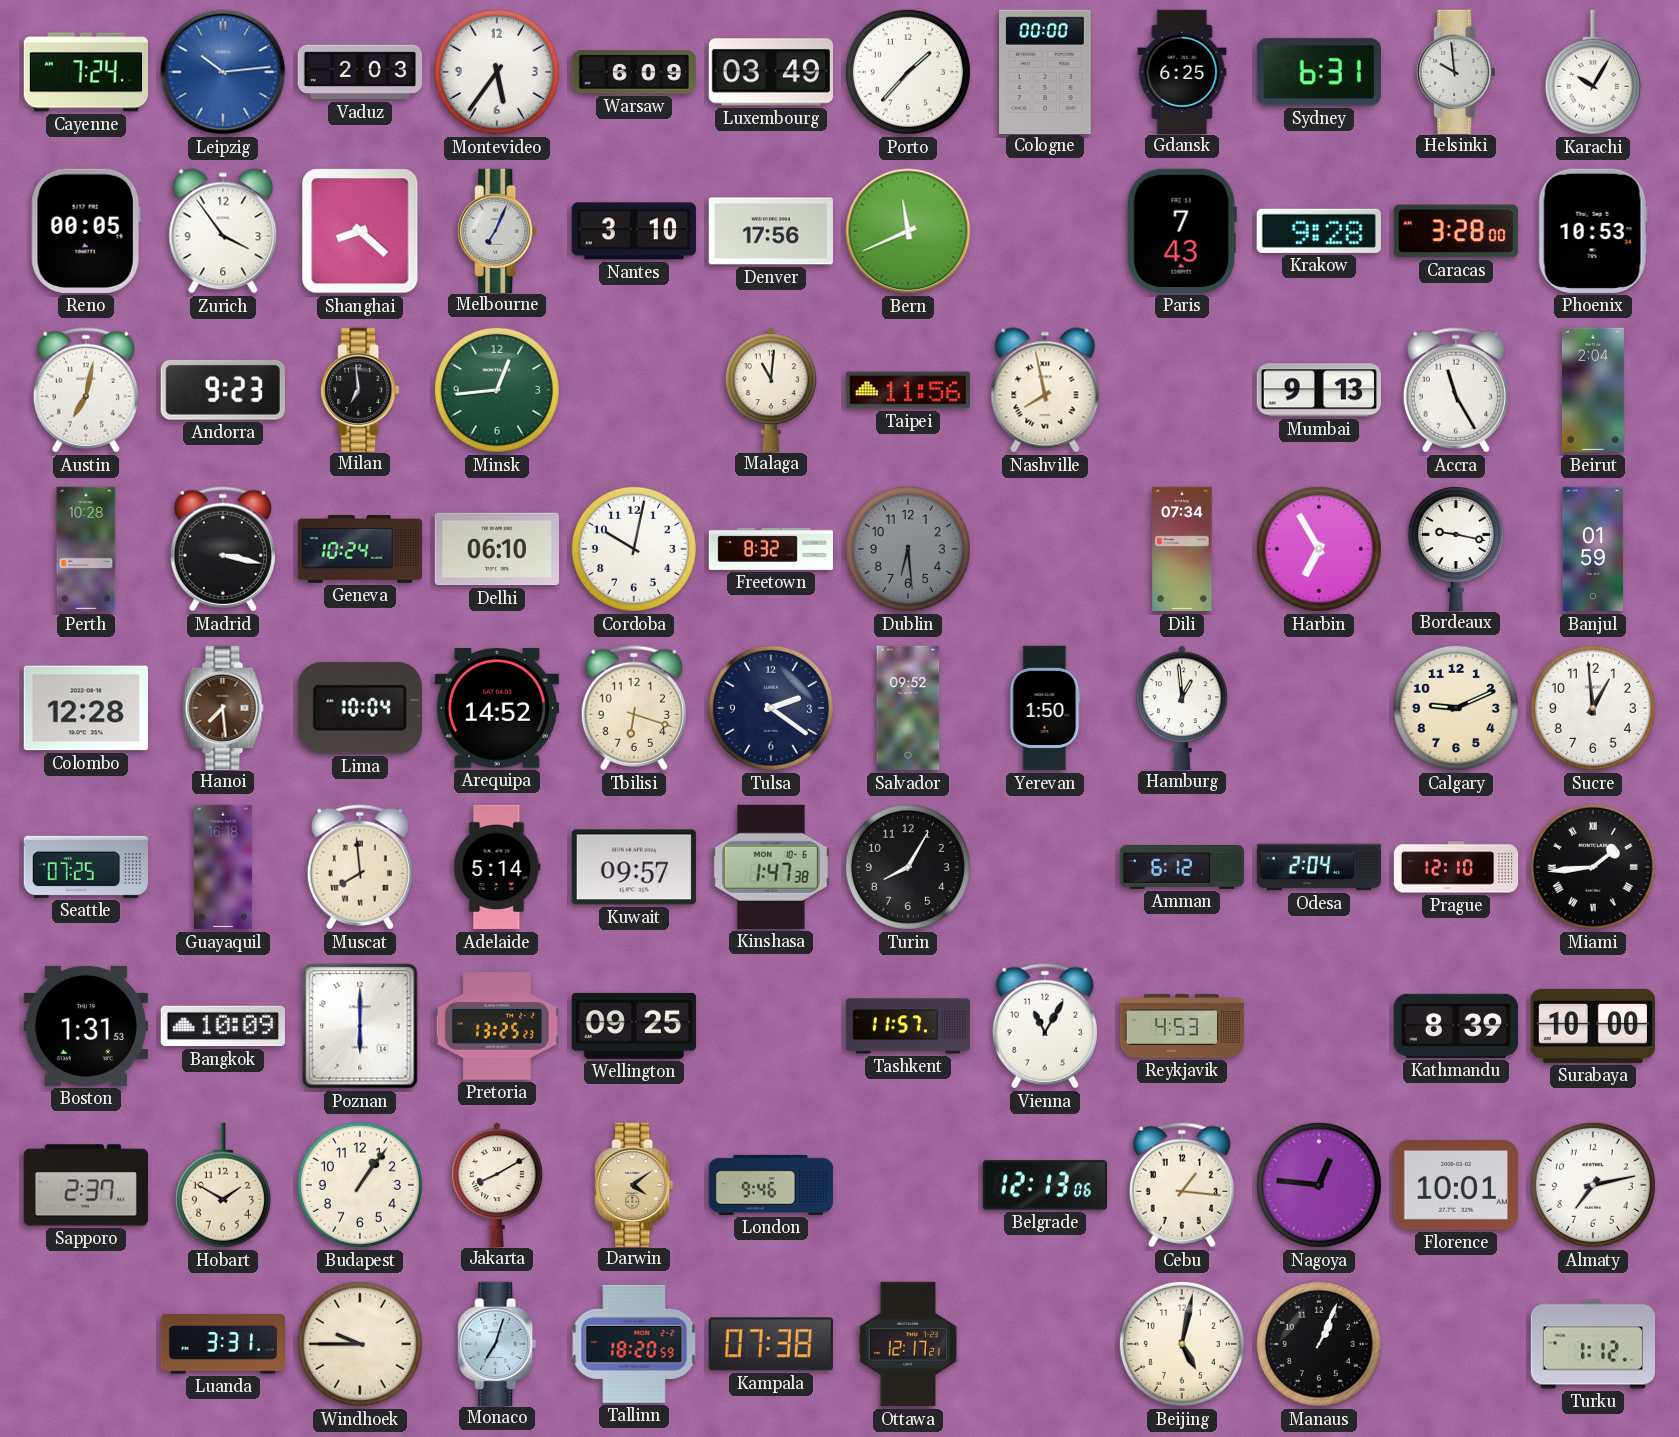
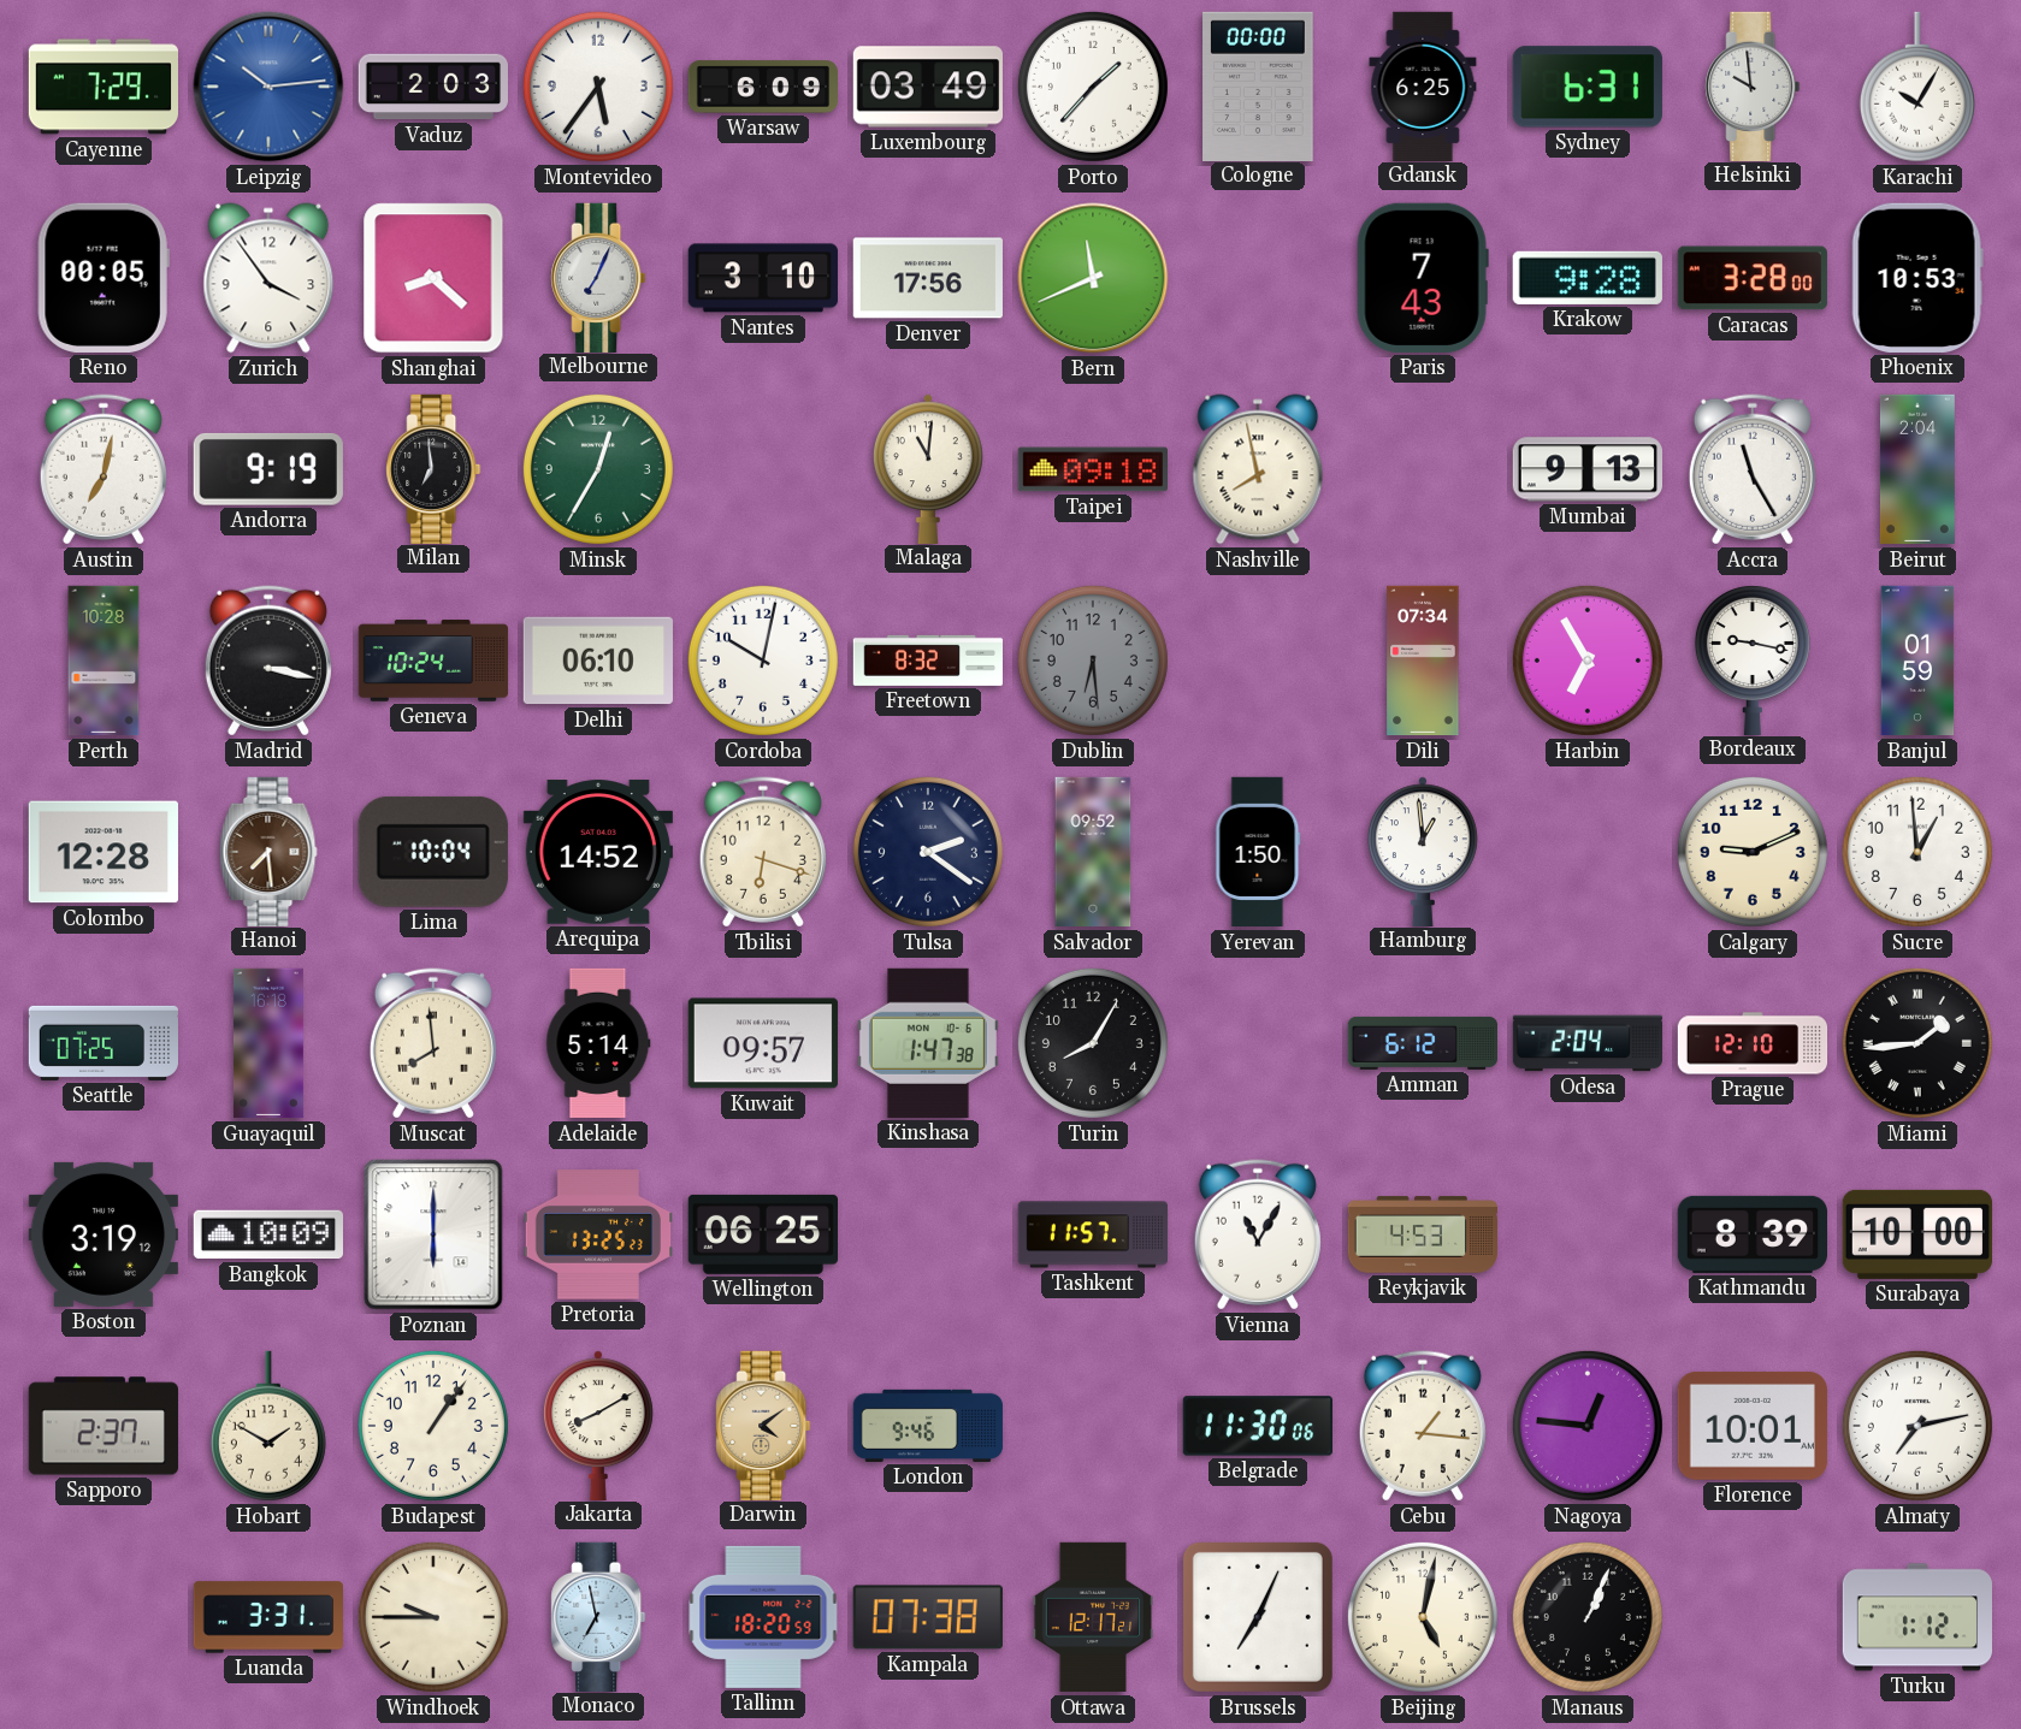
Cayenne: 7:24 -> 7:29
Andorra: 9:23 -> 9:19
Minsk: 12:44 -> 12:35
Taipei: 11:56 -> 09:18
Boston: 1:31 -> 3:19
Wellington: 09:25 -> 06:25
Belgrade: 12:13 -> 11:30
Monaco: 7:03 -> 6:58
Brussels: none -> 7:04
